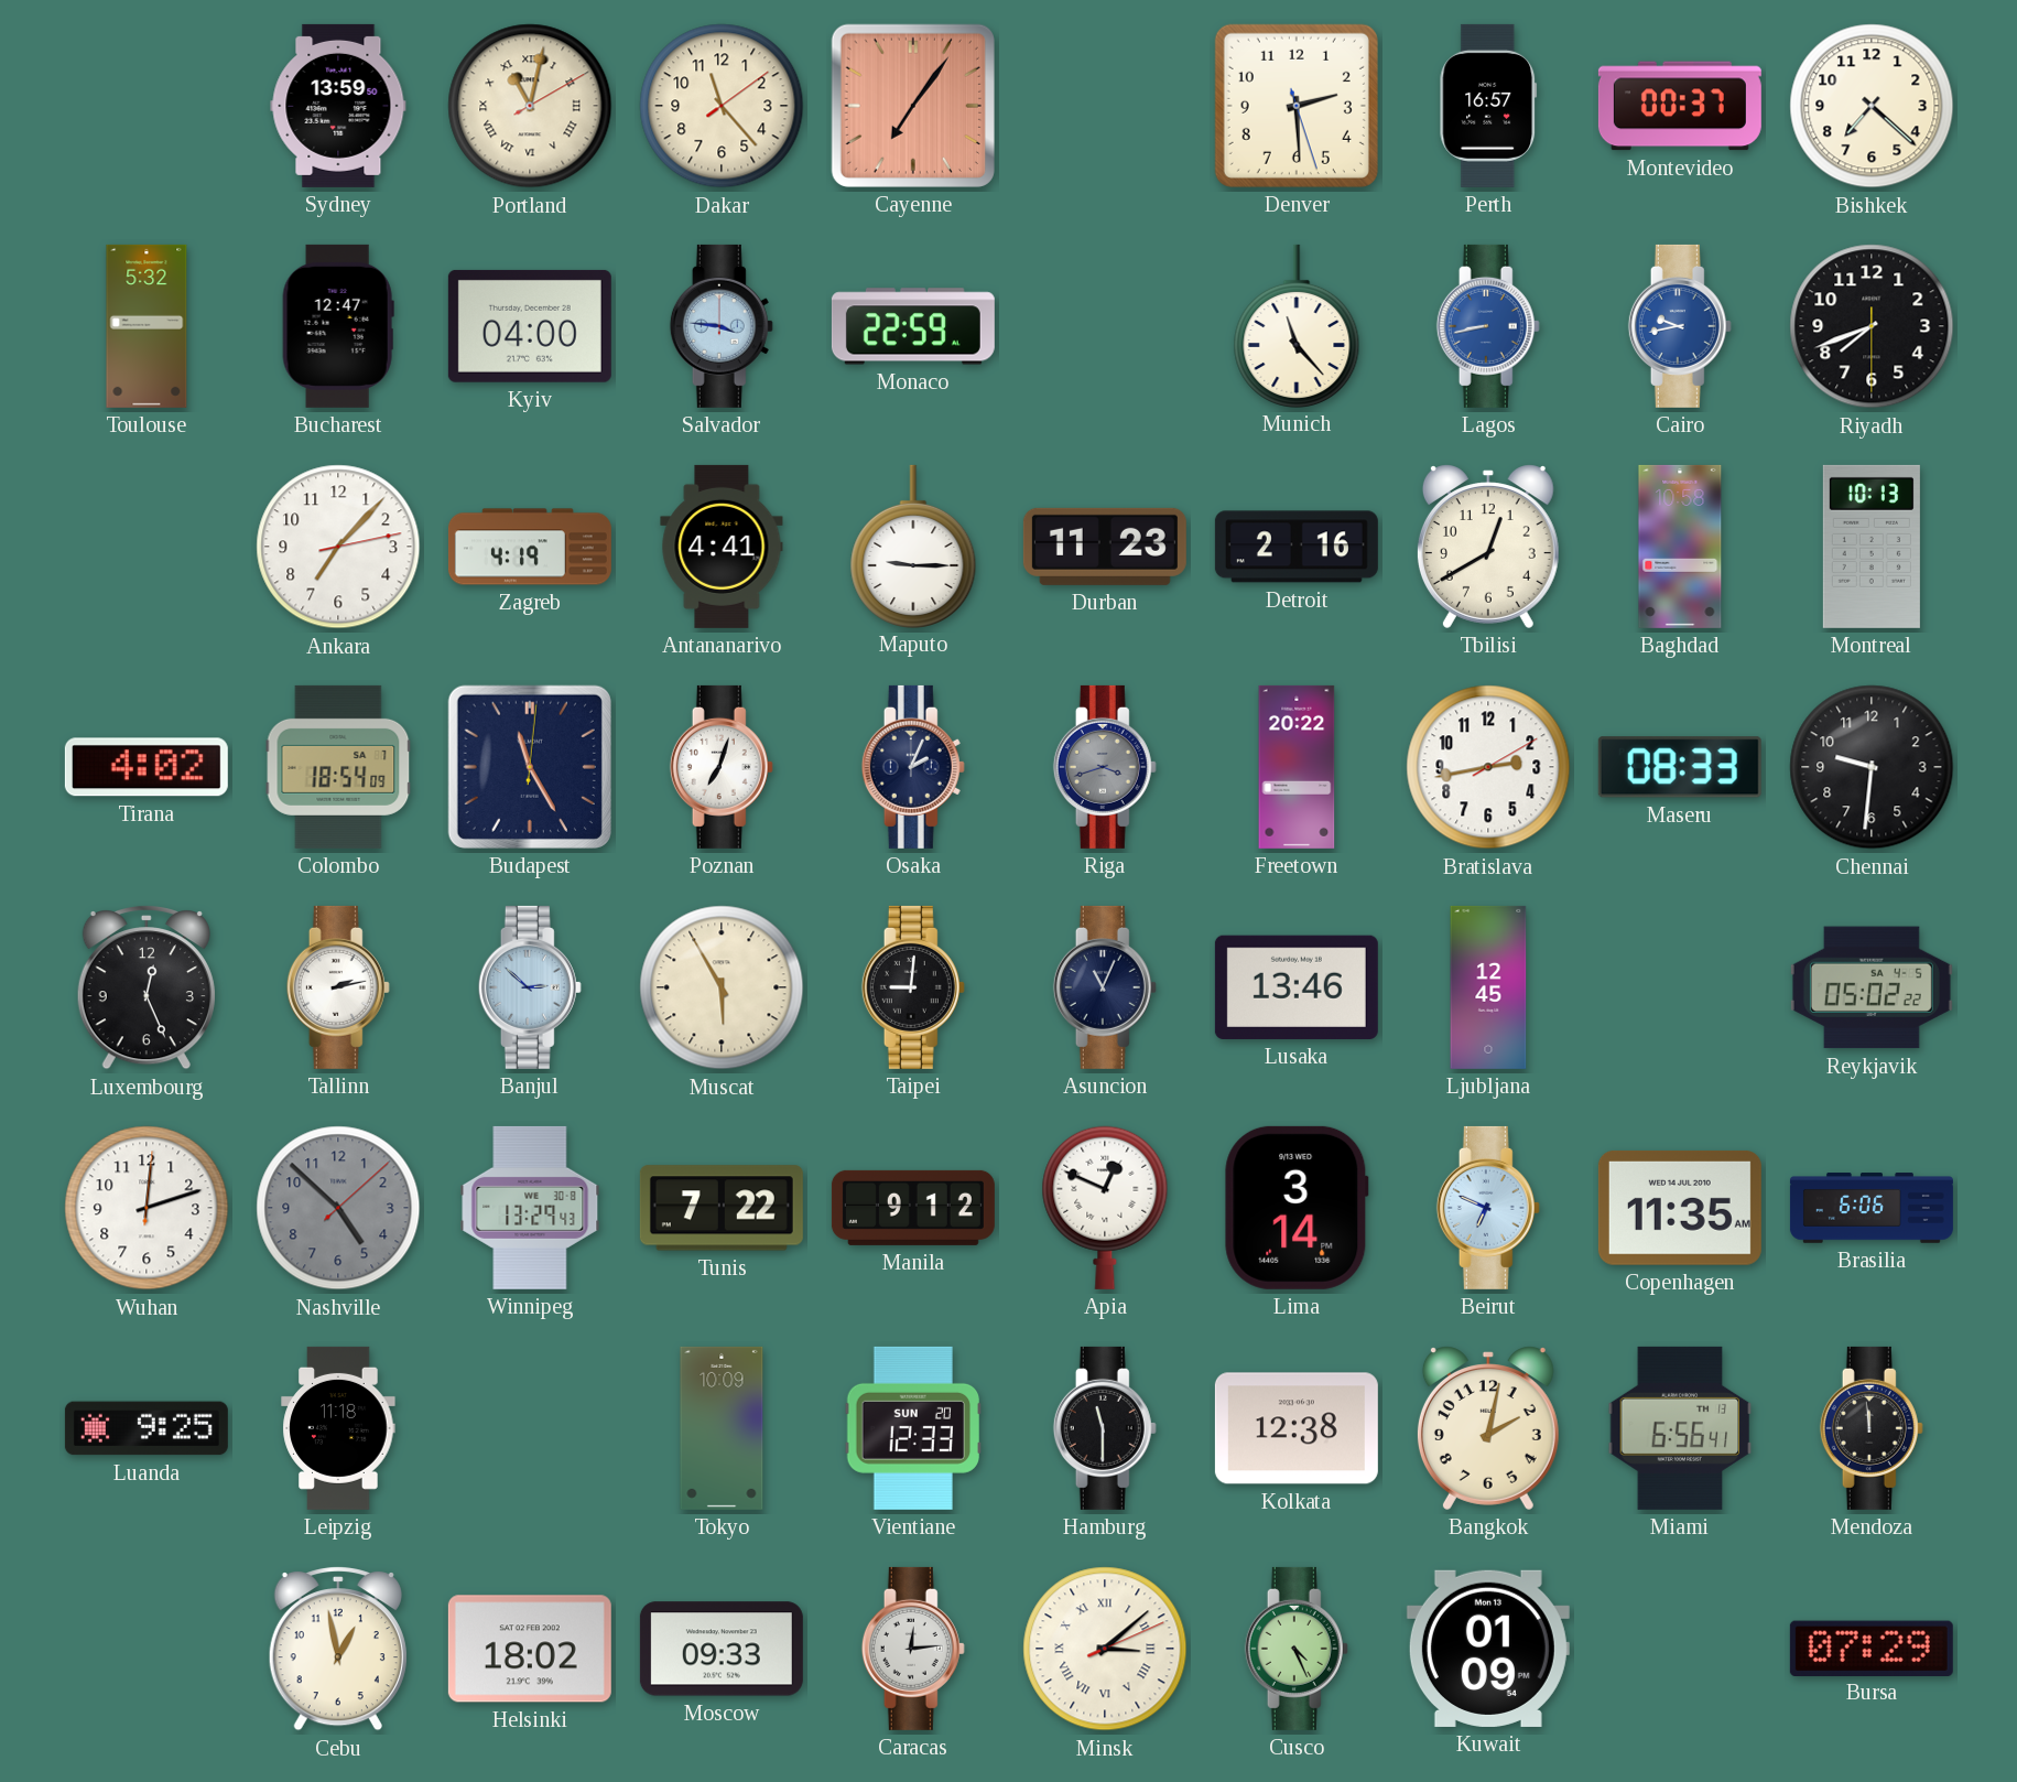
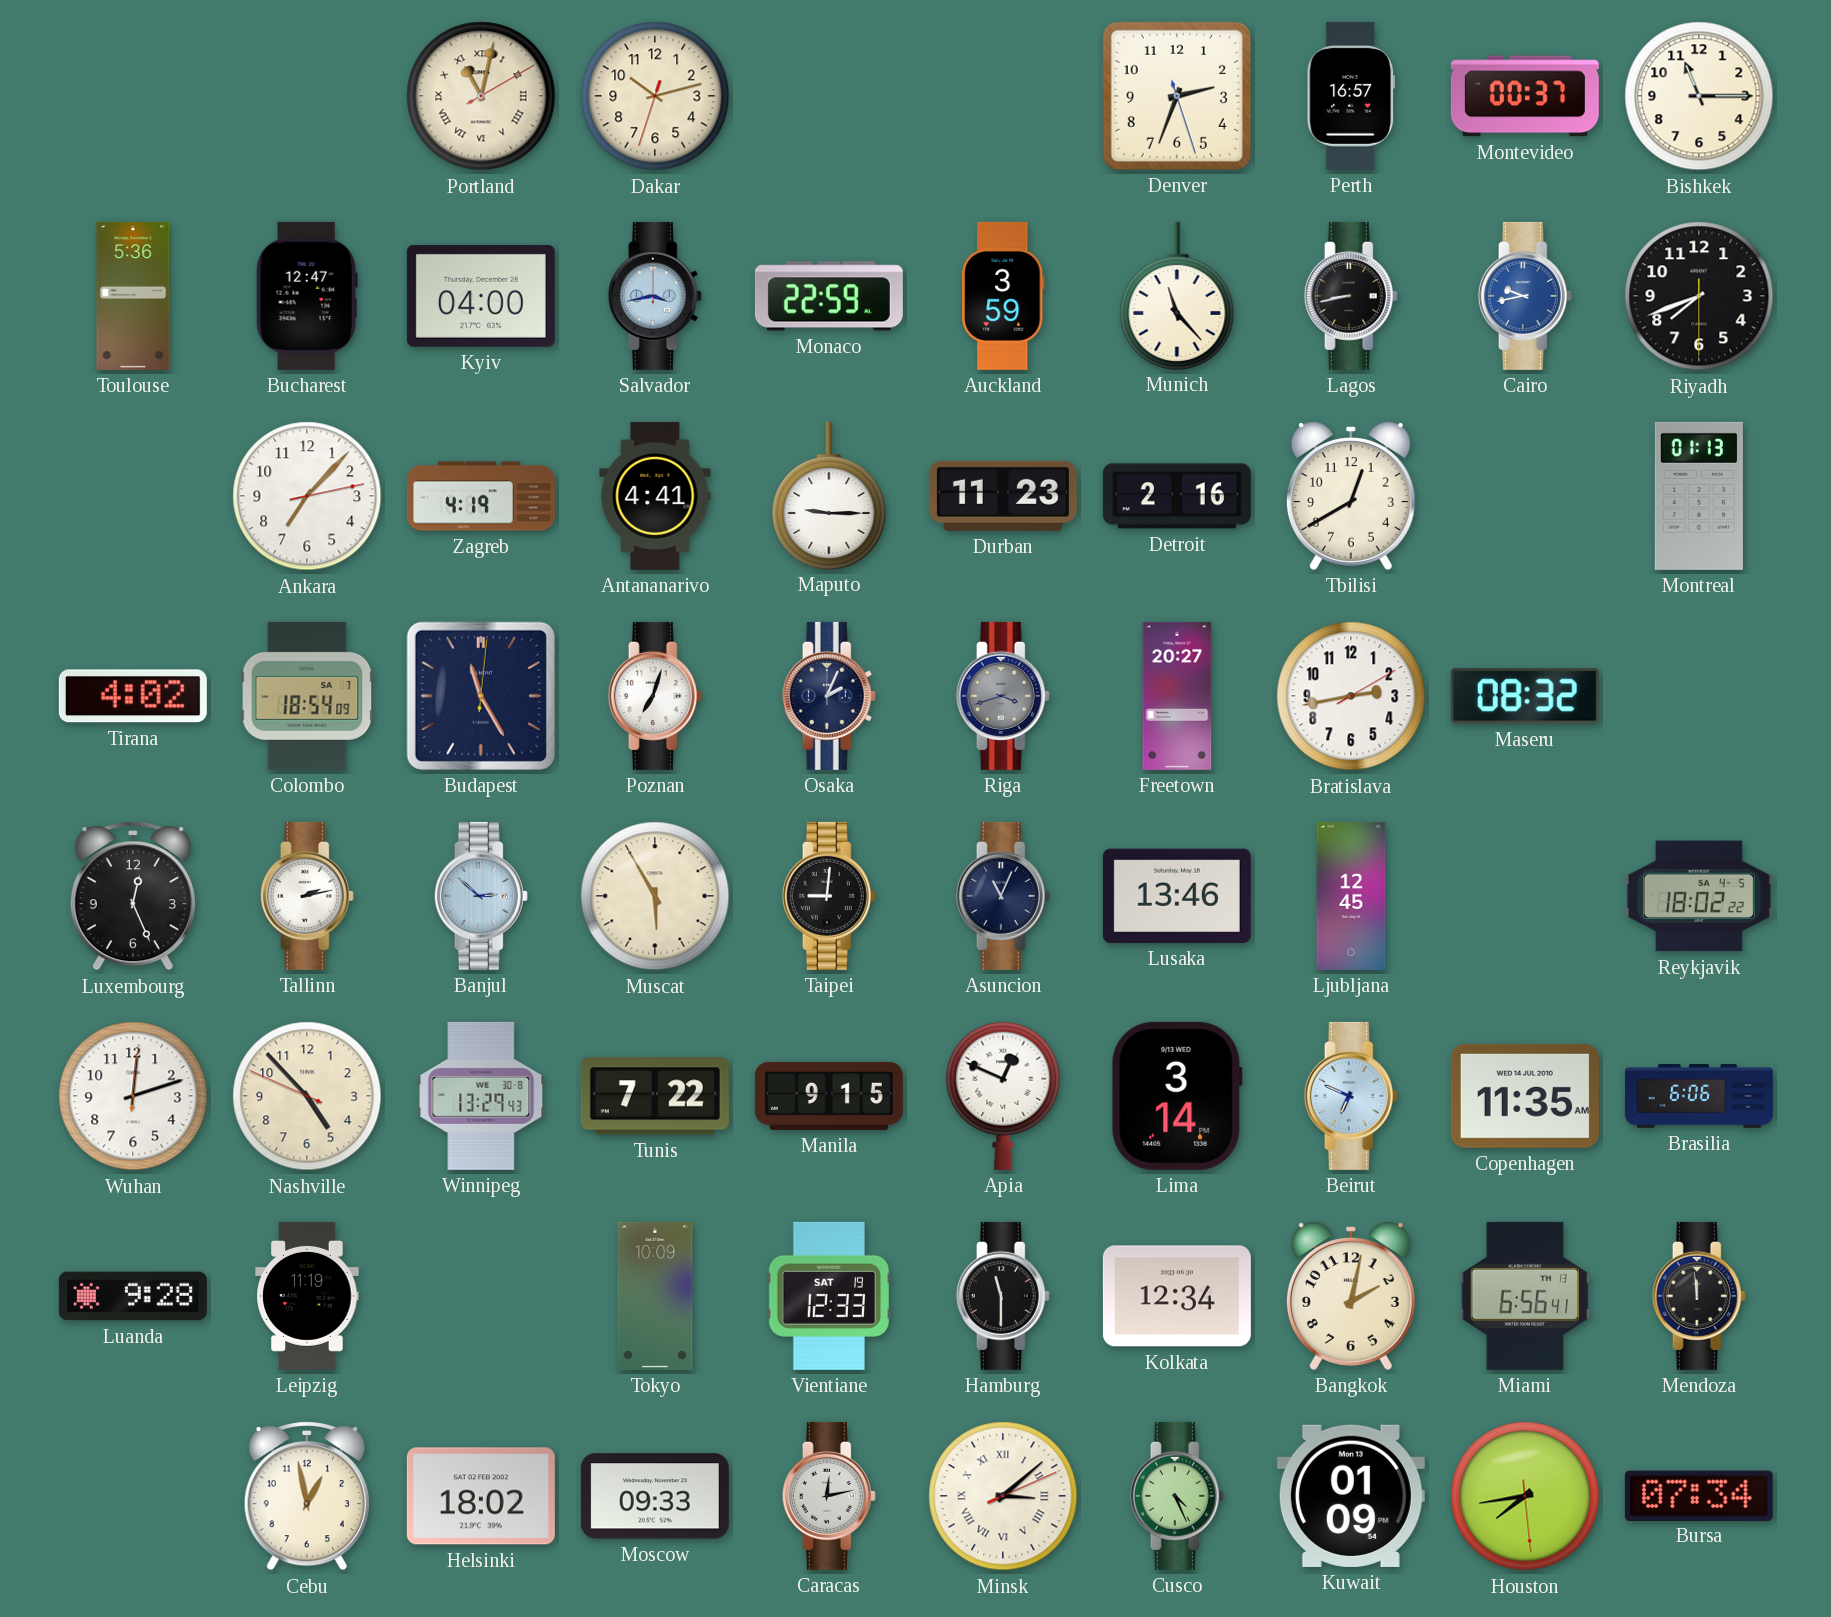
Sydney: 13:59 -> none
Dakar: 11:23 -> 10:12
Cayenne: 7:06 -> none
Denver: 2:29 -> 2:33
Bishkek: 7:22 -> 11:15
Toulouse: 5:32 -> 5:36
Salvador: 3:46 -> 3:43
Auckland: none -> 3:59
Lagos dial: blue -> black
Baghdad: 10:58 -> none
Montreal: 10:13 -> 01:13
Freetown: 20:22 -> 20:27
Maseru: 08:33 -> 08:32
Chennai: 9:31 -> none
Reykjavik: 05:02 -> 18:02
Nashville: 4:52:08 -> 4:52:49
Nashville dial: grey -> cream
Manila: 9:12 -> 9:15
Luanda: 9:25 -> 9:28
Leipzig: 11:18 -> 11:19
Vientiane date: SUN 20 -> SAT 19
Kolkata: 12:38 -> 12:34
Caracas: 12:14 -> 12:13
Houston: none -> 7:43
Bursa: 07:29 -> 07:34
